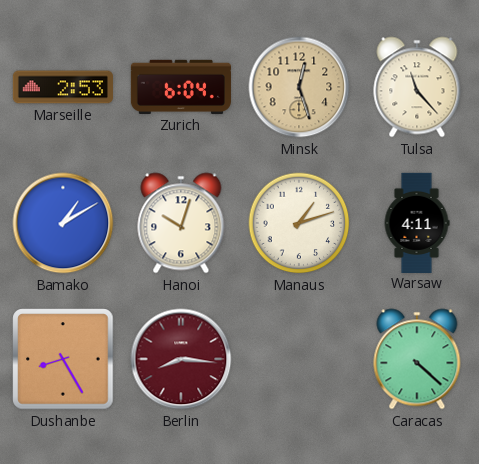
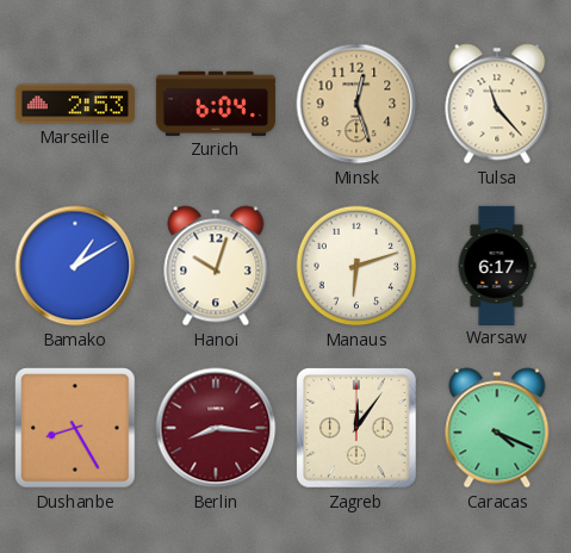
Manaus: 1:12 -> 6:12
Warsaw: 4:11 -> 6:17
Zagreb: none -> 12:06
Caracas: 4:22 -> 4:19
